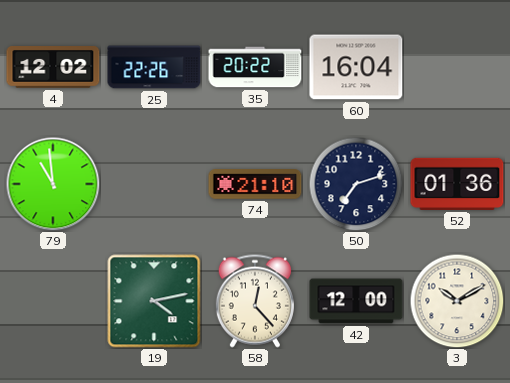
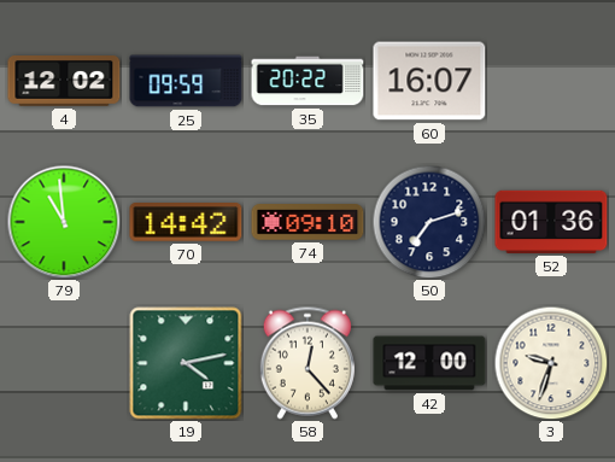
25: 22:26 -> 09:59
60: 16:04 -> 16:07
70: none -> 14:42
74: 21:10 -> 09:10
3: 10:10 -> 9:33
